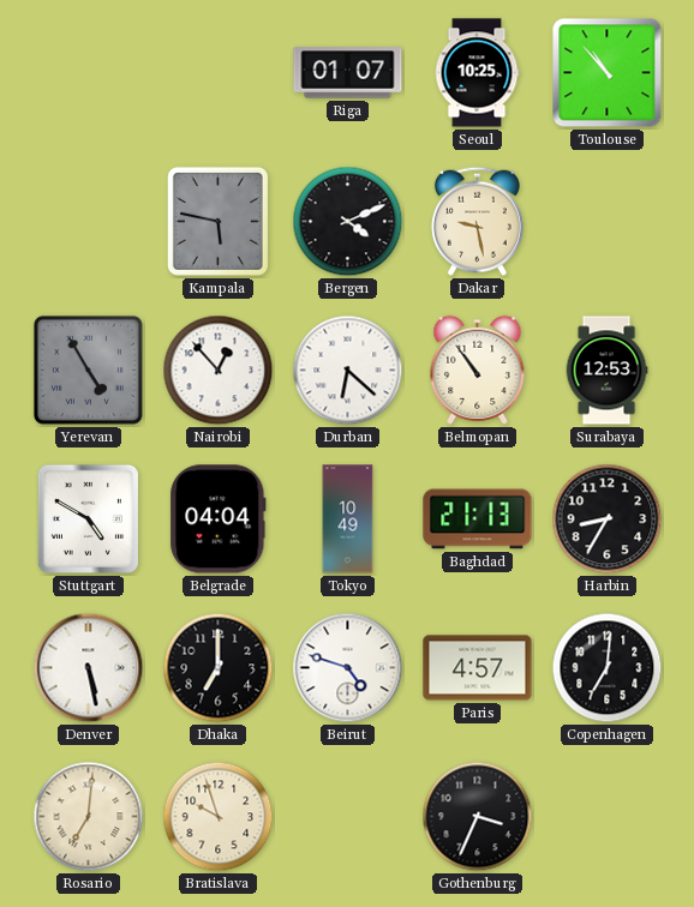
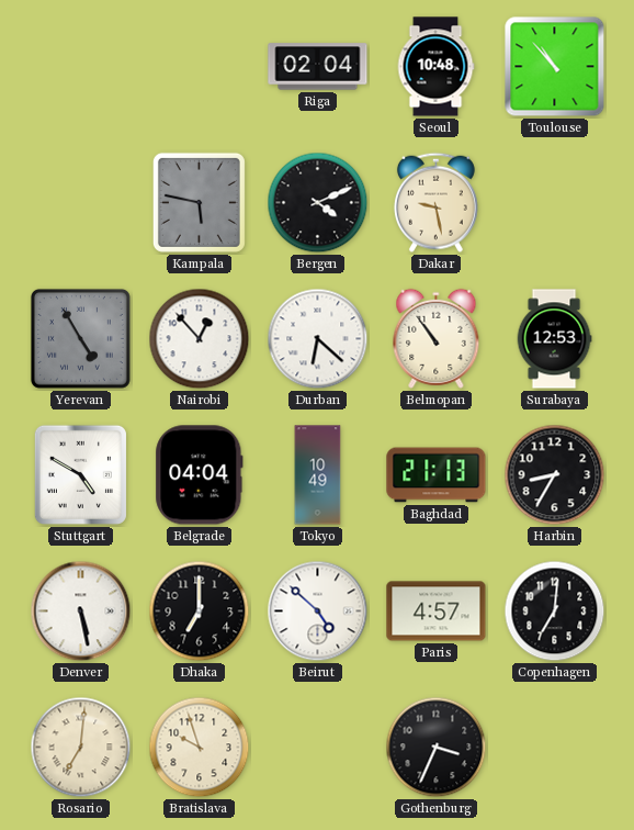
Riga: 01:07 -> 02:04
Seoul: 10:25 -> 10:48
Beirut: 4:48 -> 4:52
